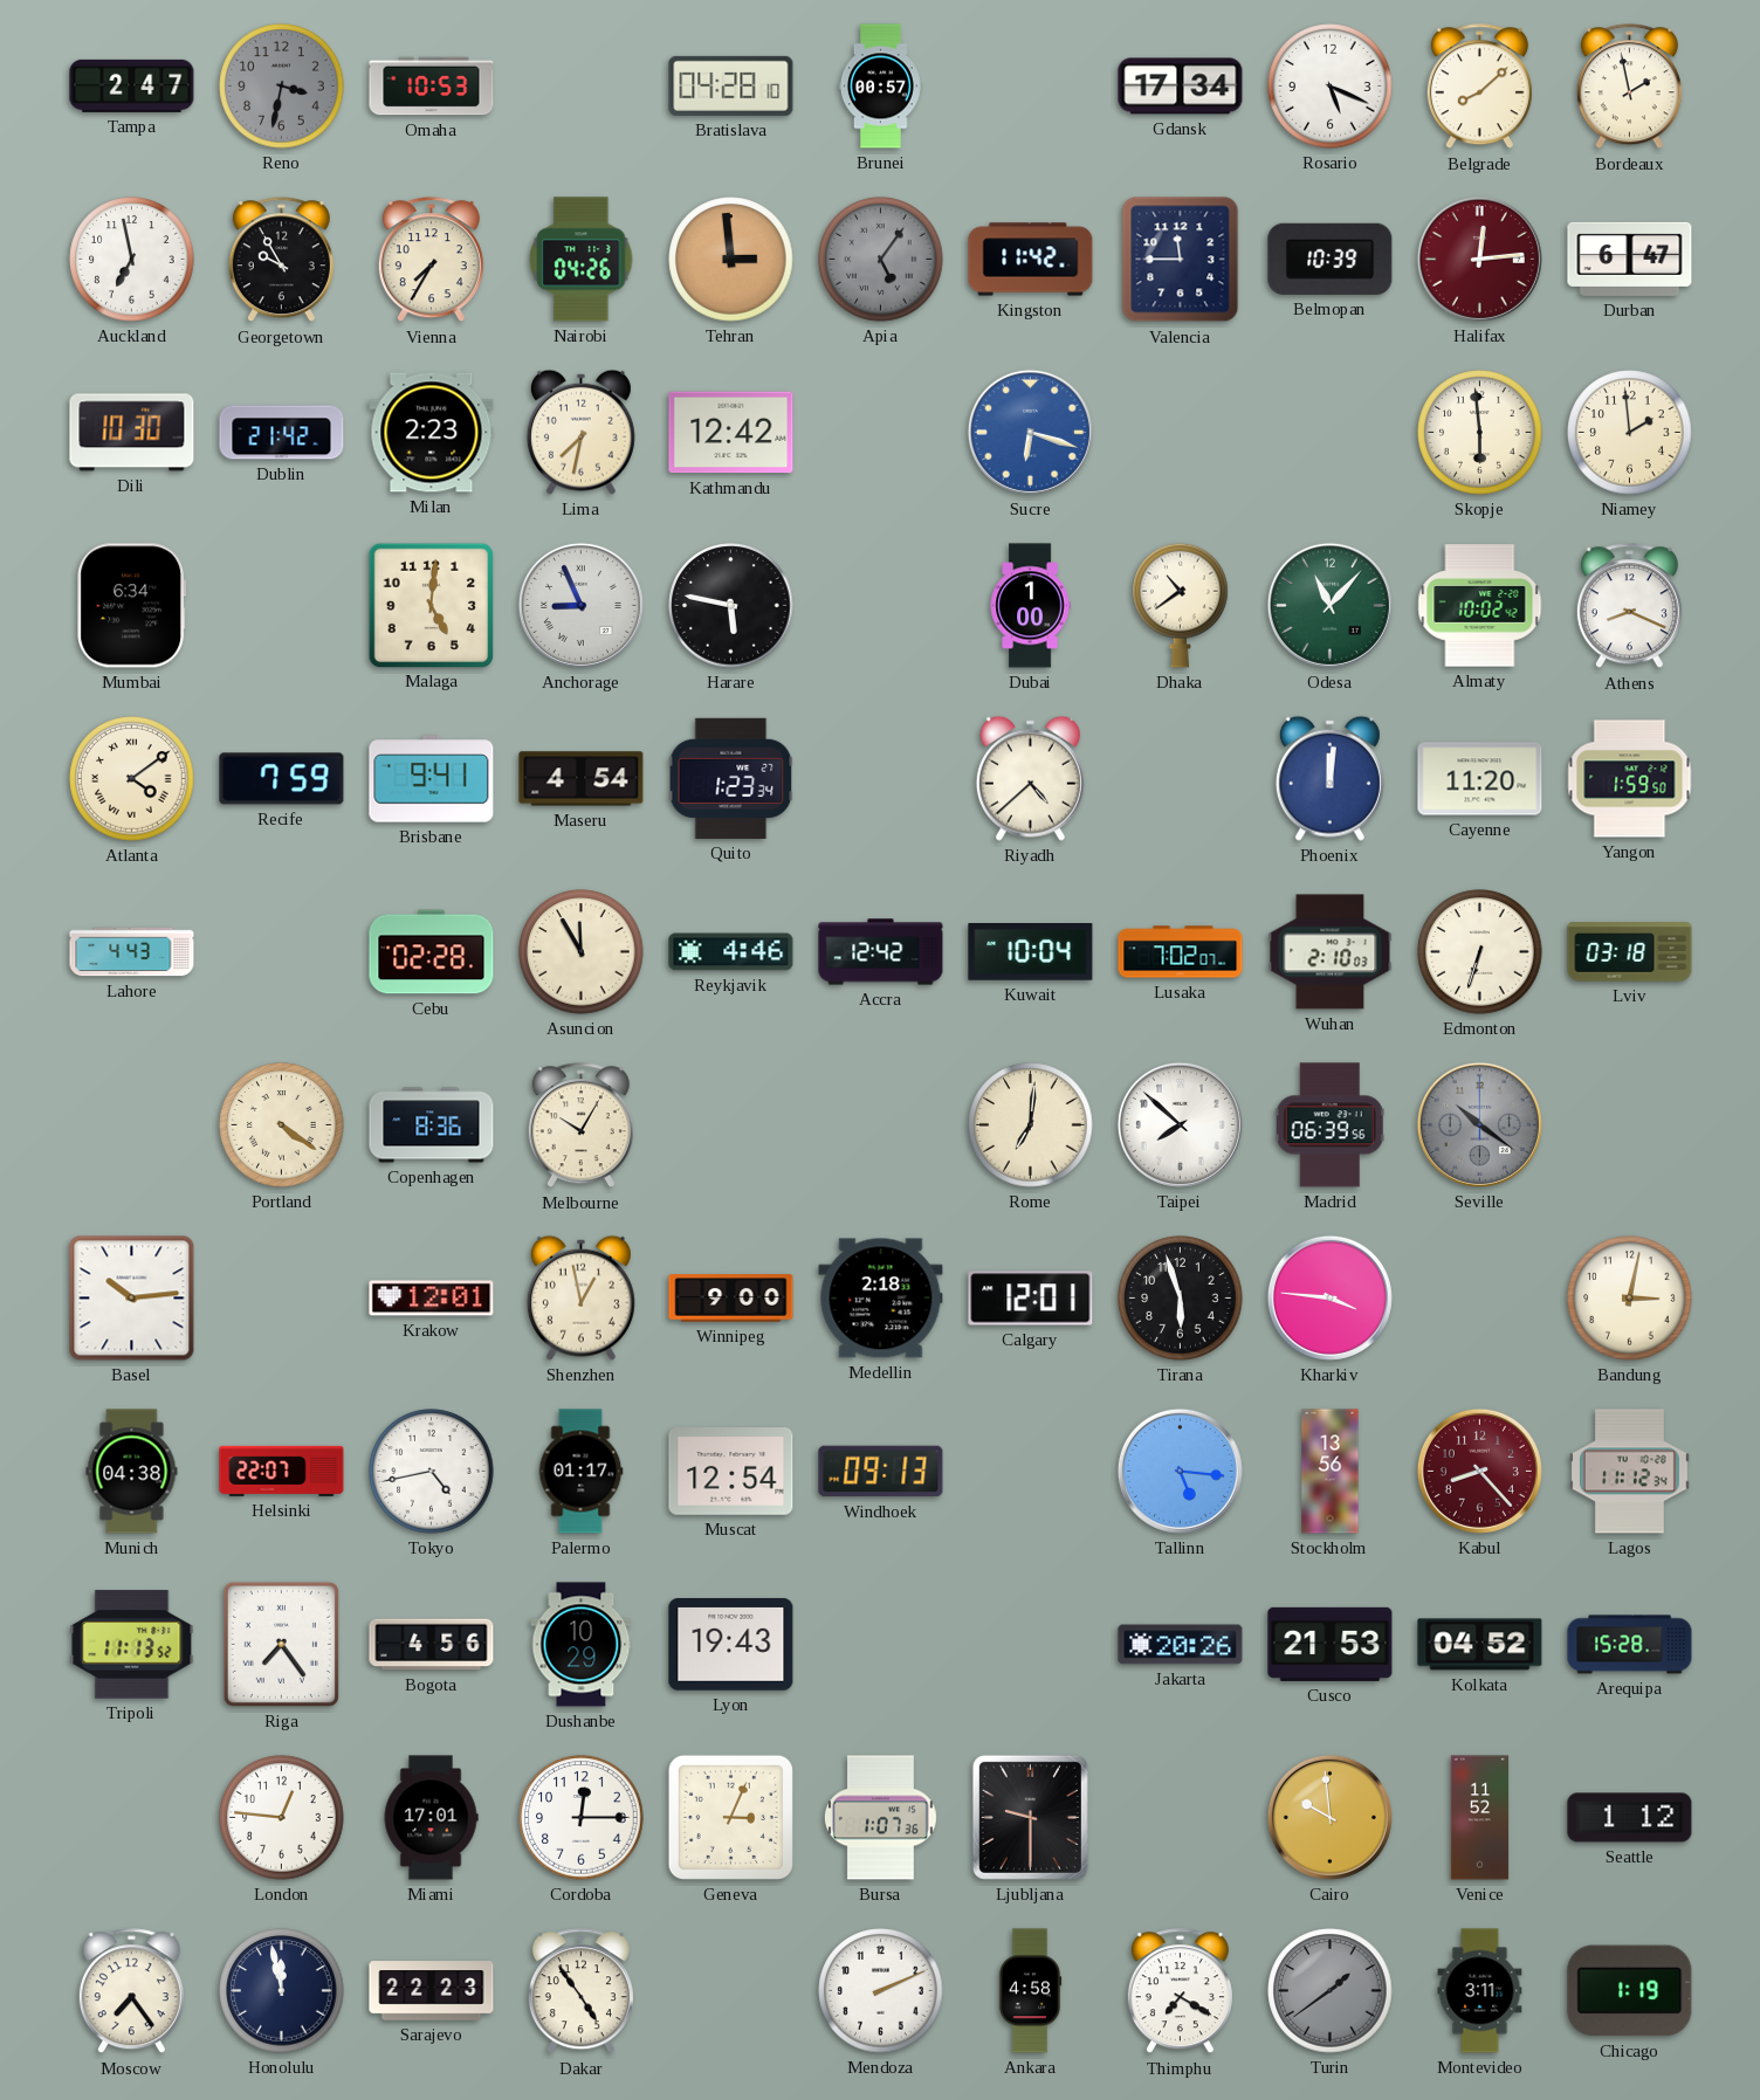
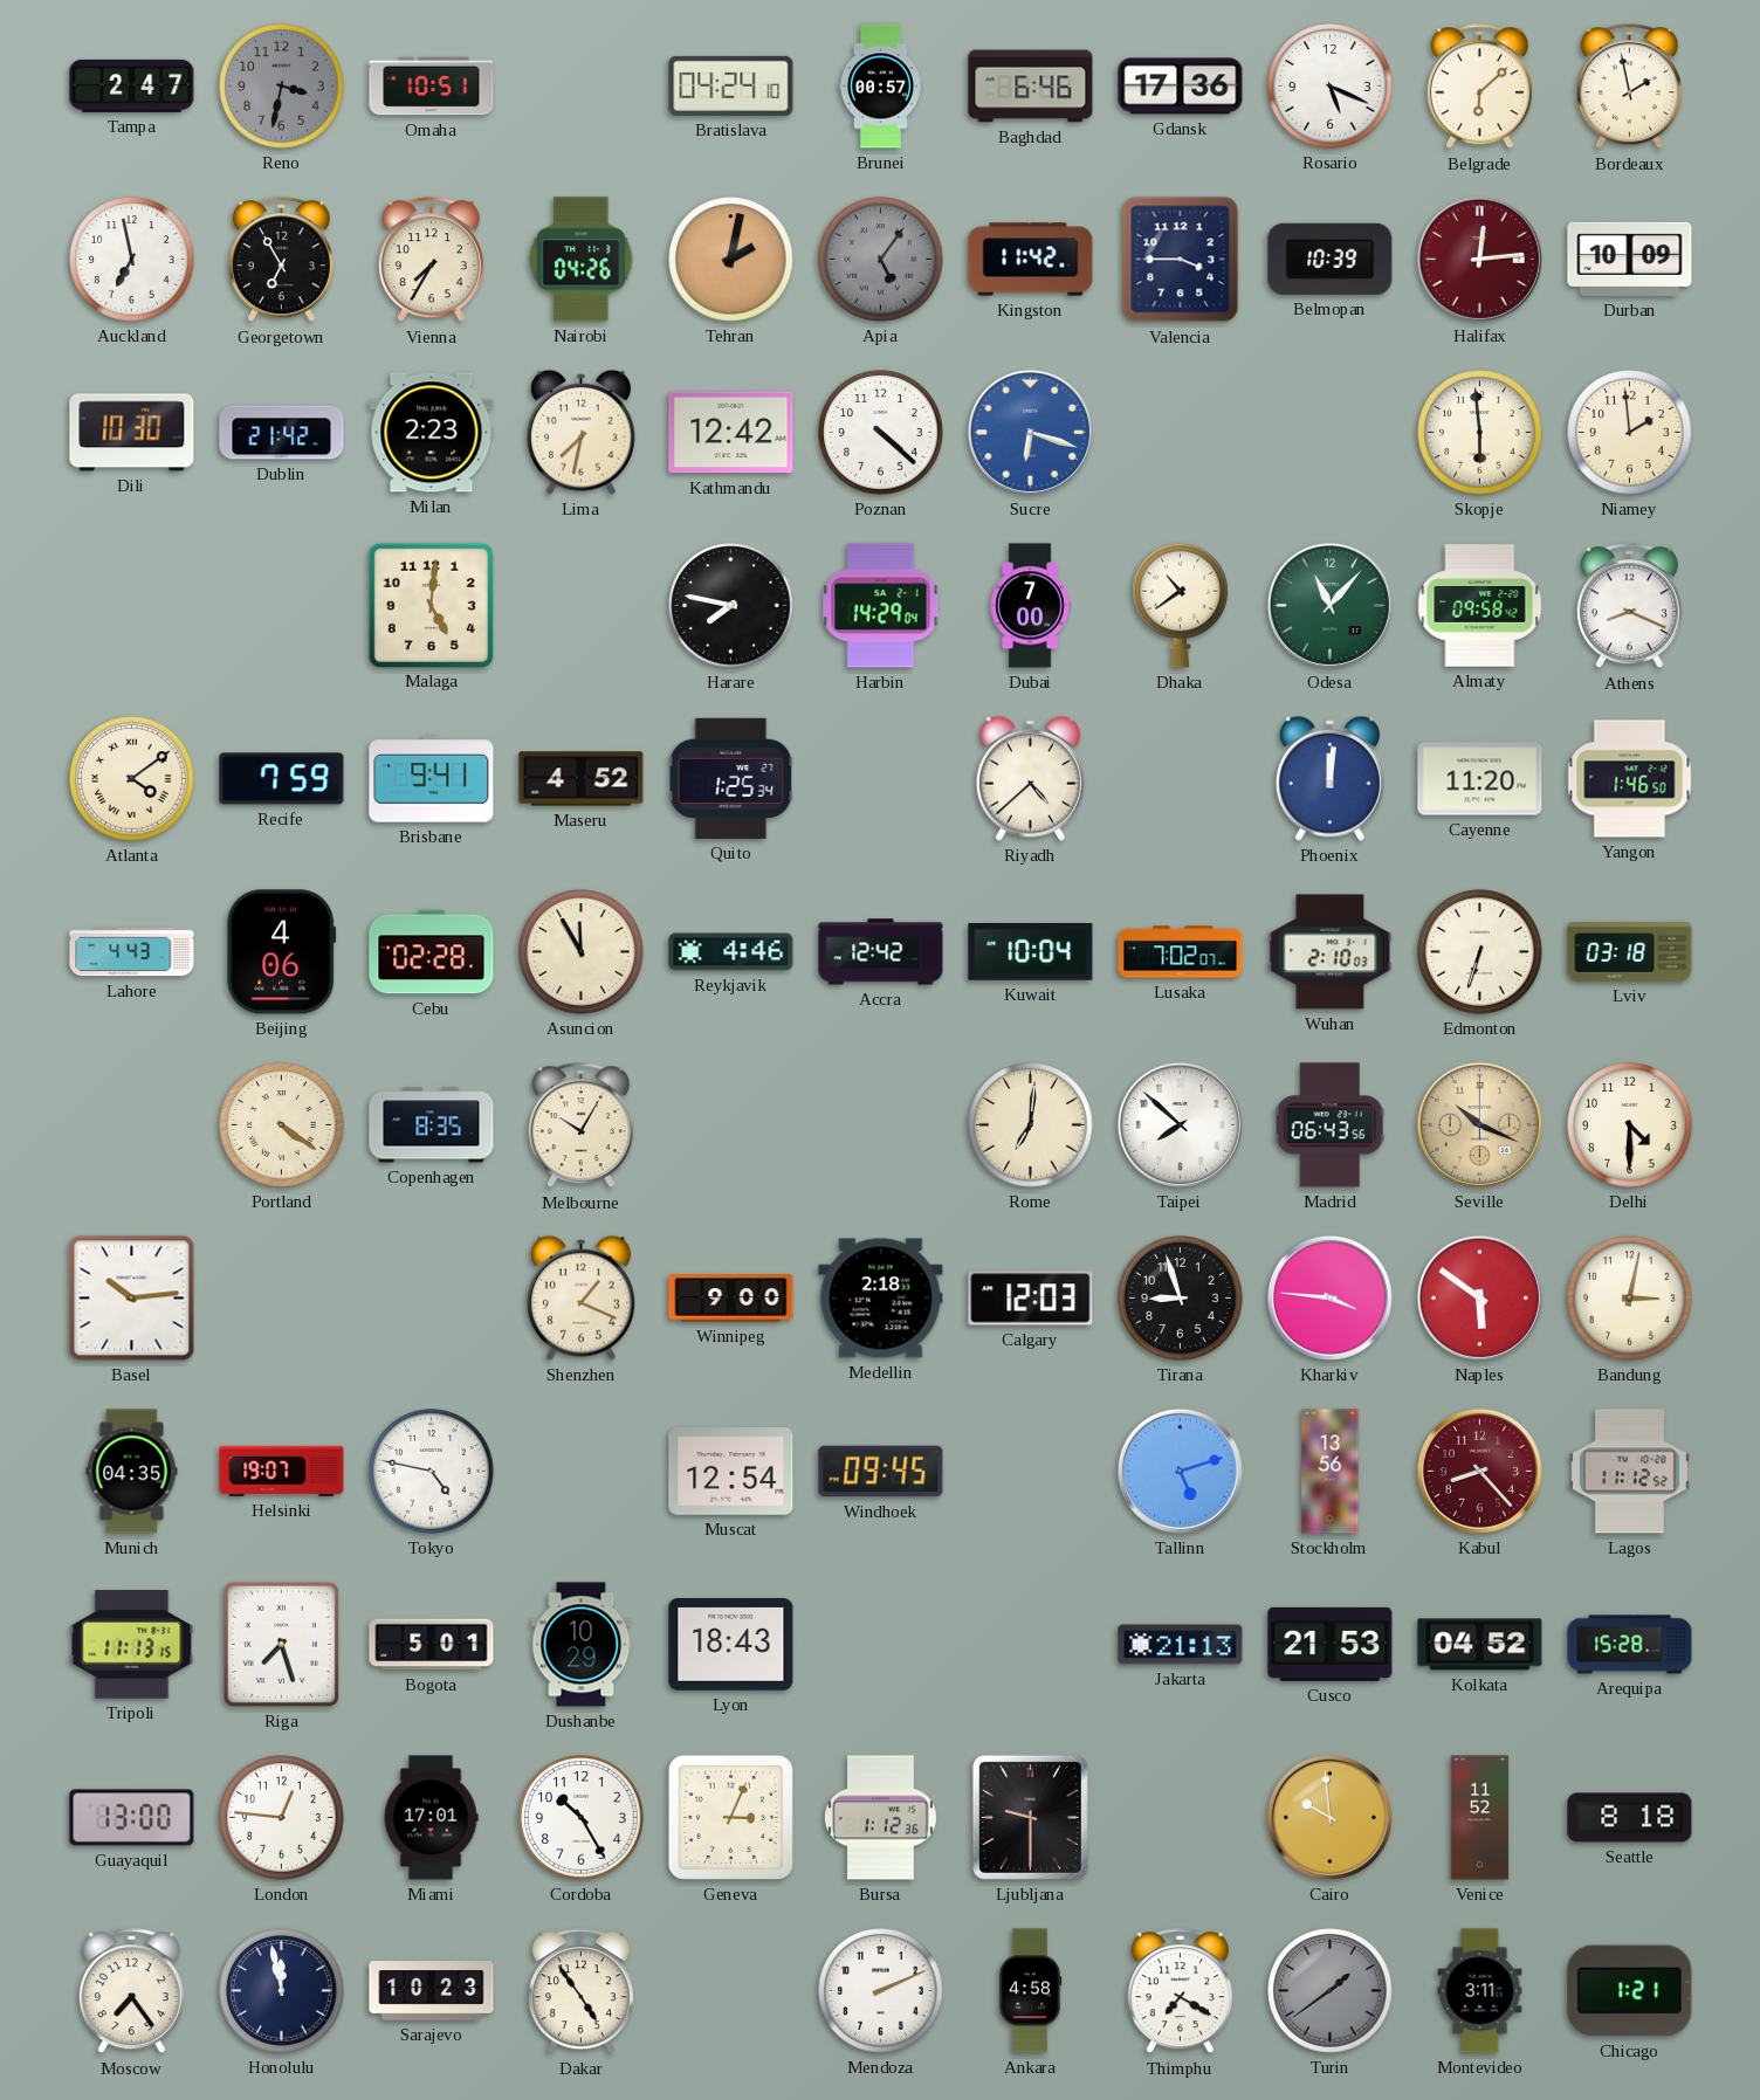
Omaha: 10:53 -> 10:51
Bratislava: 04:28 -> 04:24
Baghdad: none -> 6:46
Gdansk: 17:34 -> 17:36
Belgrade: 8:08 -> 6:08
Georgetown: 9:55 -> 6:55
Tehran: 2:59 -> 2:02
Valencia: 11:45 -> 3:45
Durban: 6:47 -> 10:09
Poznan: none -> 4:22
Mumbai: 6:34 -> none
Anchorage: 8:56 -> none
Harare: 5:47 -> 7:47
Harbin: none -> 14:29
Dubai: 1:00 -> 7:00
Almaty: 10:02 -> 09:58
Maseru: 4:54 -> 4:52
Quito: 1:23 -> 1:25
Yangon: 1:59 -> 1:46
Beijing: none -> 4:06
Copenhagen: 8:36 -> 8:35
Madrid: 06:39 -> 06:43
Seville: 10:21 -> 10:19
Seville dial: grey -> champagne
Delhi: none -> 4:30
Krakow: 12:01 -> none
Shenzhen: 12:58 -> 1:19
Calgary: 12:01 -> 12:03
Tirana: 5:57 -> 8:57
Naples: none -> 5:51
Munich: 04:38 -> 04:35
Helsinki: 22:07 -> 19:07
Tokyo: 4:43 -> 4:47
Palermo: 01:17 -> none
Windhoek: 09:13 -> 09:45
Tallinn: 5:16 -> 5:12
Lagos: 11:12:34 -> 11:12:52
Tripoli: 11:13:52 -> 11:13:15
Riga: 7:24 -> 7:27
Bogota: 4:56 -> 5:01
Lyon: 19:43 -> 18:43
Jakarta: 20:26 -> 21:13
Guayaquil: none -> 13:00
Cordoba: 12:15 -> 10:25
Bursa: 1:07 -> 1:12
Seattle: 1:12 -> 8:18
Sarajevo: 22:23 -> 10:23
Chicago: 1:19 -> 1:21
